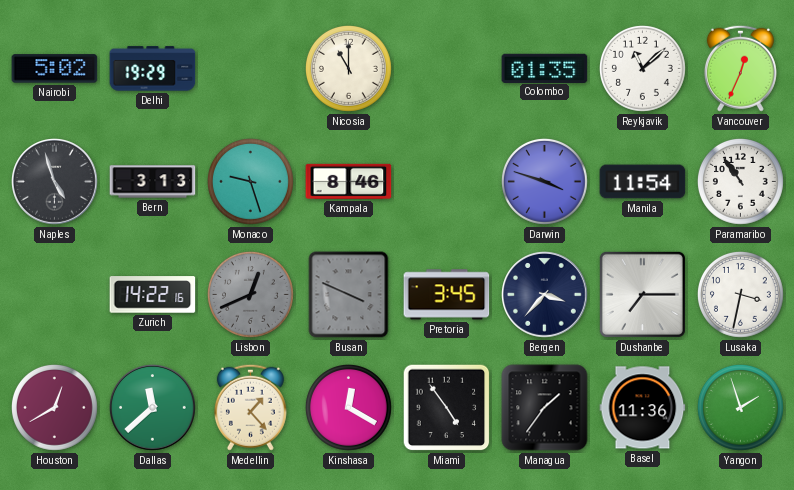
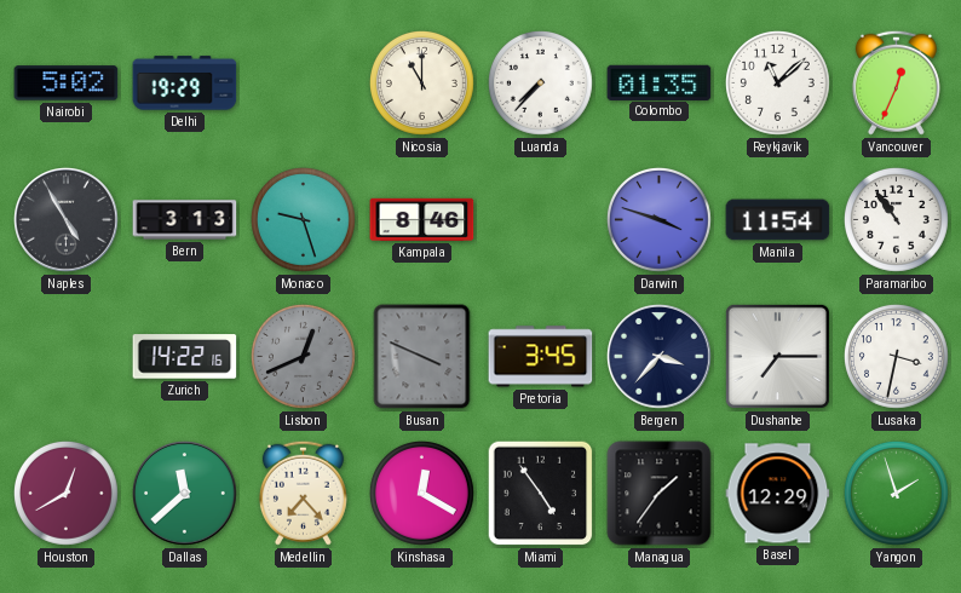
Luanda: none -> 7:37
Naples: 4:57 -> 4:55
Medellin: 1:23 -> 7:23
Basel: 11:36 -> 12:29
